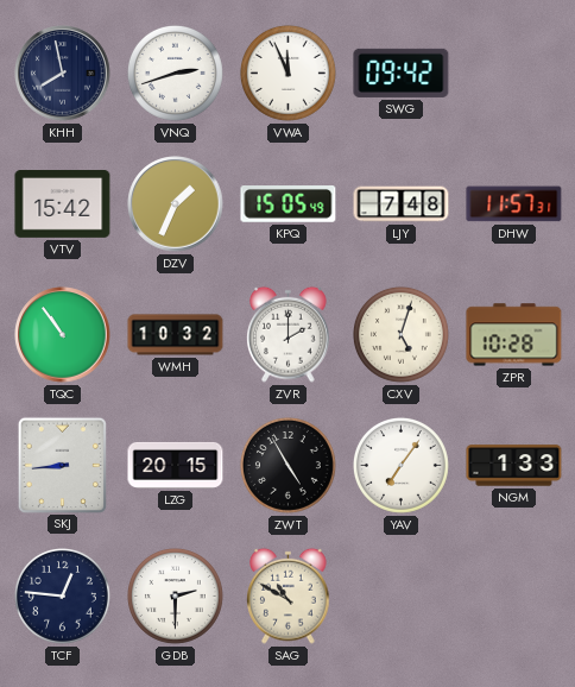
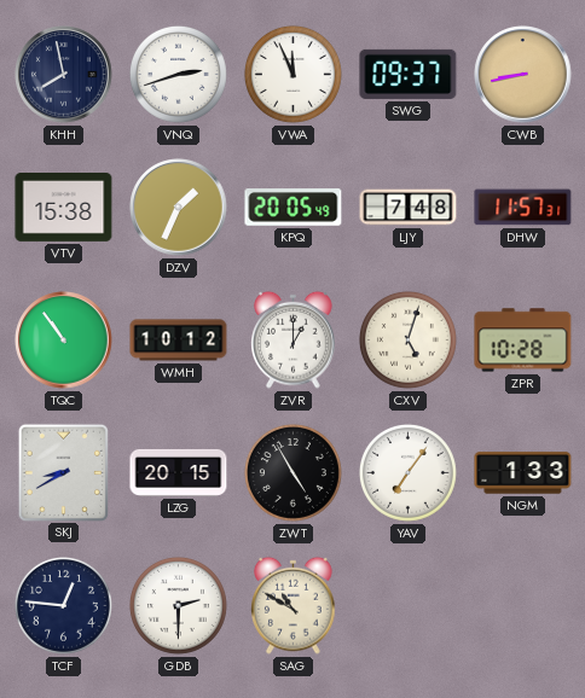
SWG: 09:42 -> 09:37
CWB: none -> 8:43
VTV: 15:42 -> 15:38
KPQ: 15:05 -> 20:05
WMH: 10:32 -> 10:12
ZVR: 2:00 -> 1:00
SKJ: 8:44 -> 8:40
